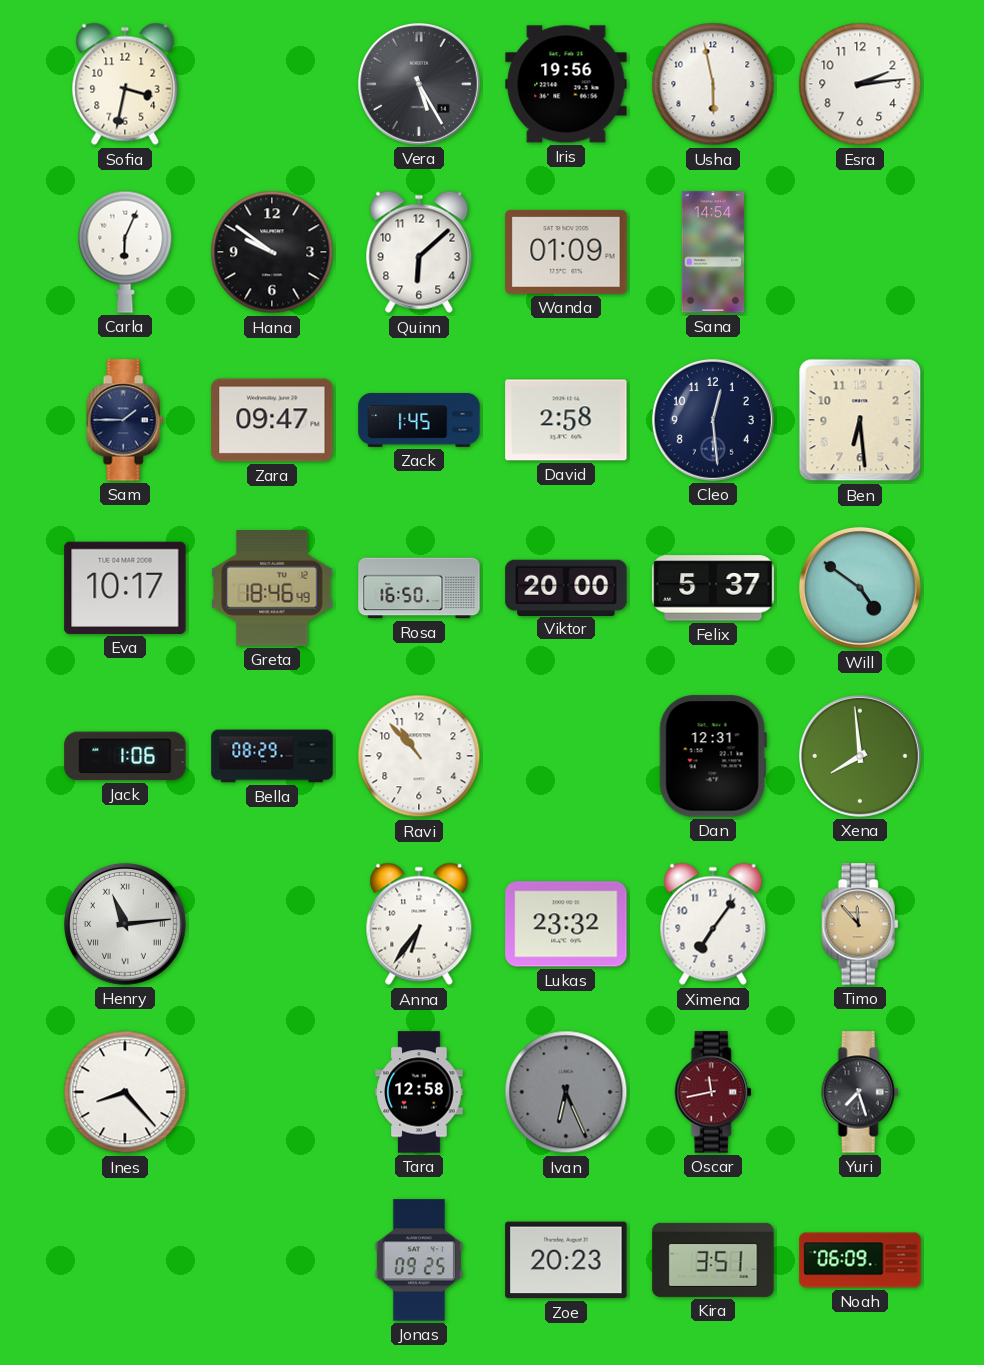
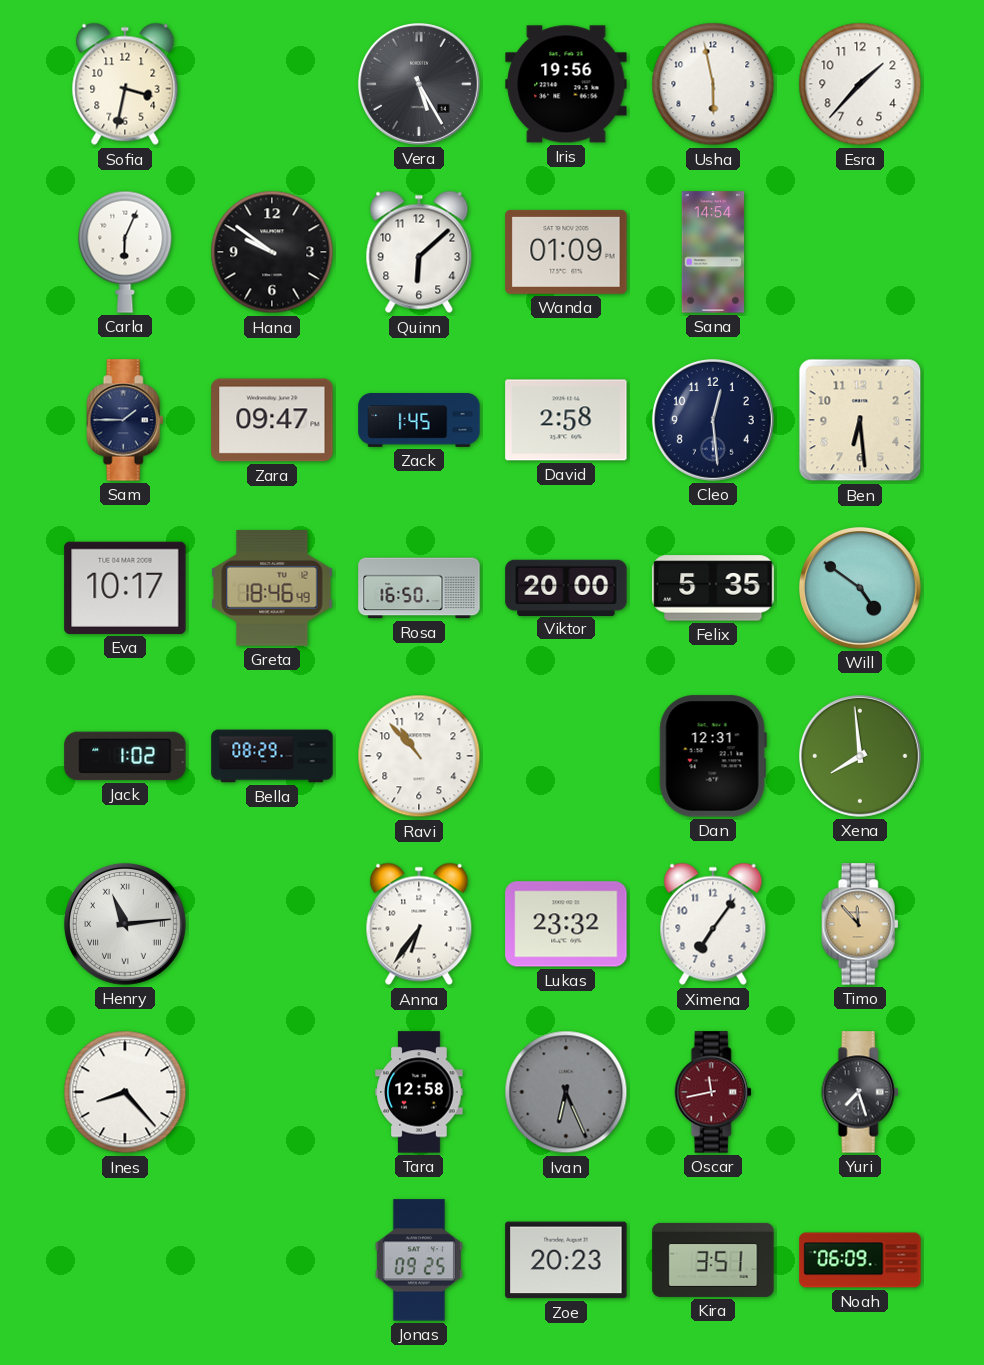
Esra: 2:14 -> 1:37
Felix: 5:37 -> 5:35
Jack: 1:06 -> 1:02
